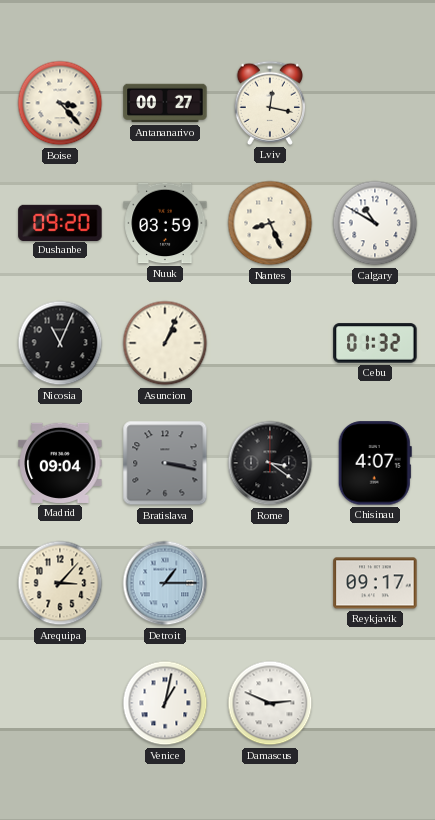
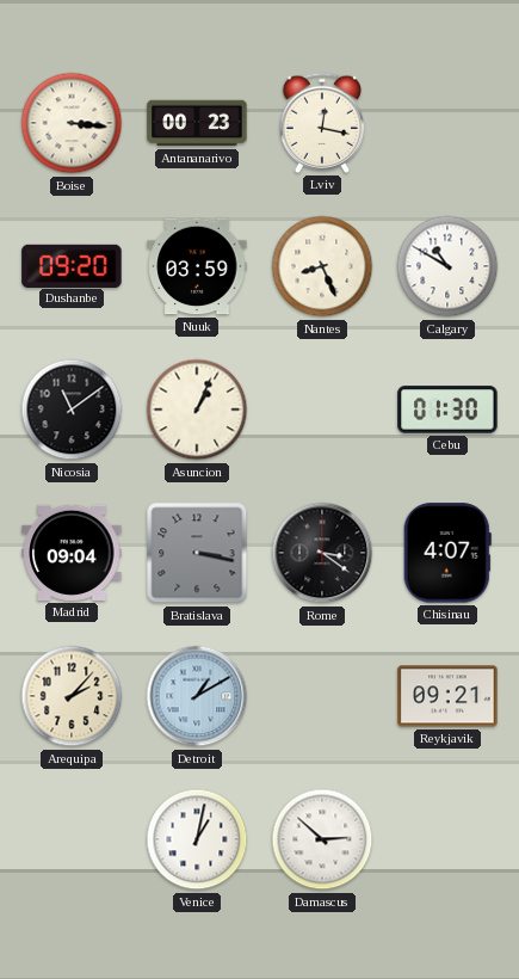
Boise: 3:23 -> 3:16
Antananarivo: 00:27 -> 00:23
Nicosia: 11:04 -> 11:09
Cebu: 01:32 -> 01:30
Arequipa: 3:07 -> 2:07
Detroit: 1:15 -> 1:10
Reykjavik: 09:17 -> 09:21
Damascus: 2:49 -> 2:52
